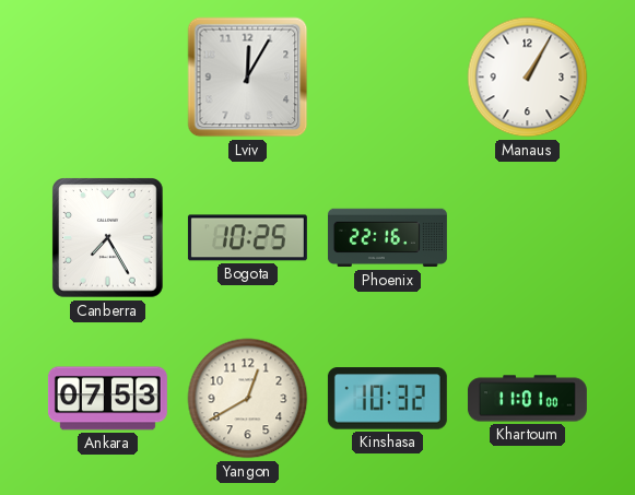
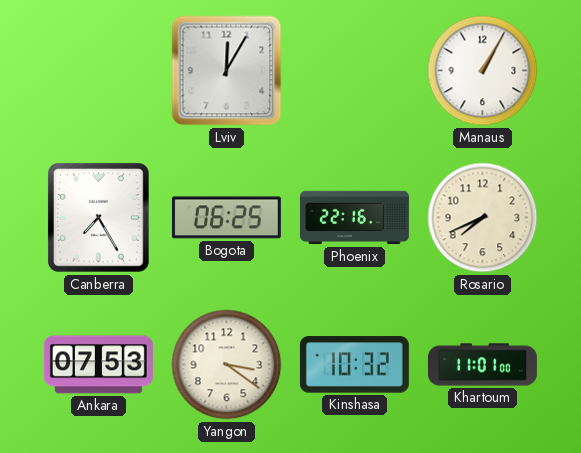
Bogota: 10:25 -> 06:25
Rosario: none -> 7:41
Yangon: 12:40 -> 3:21
